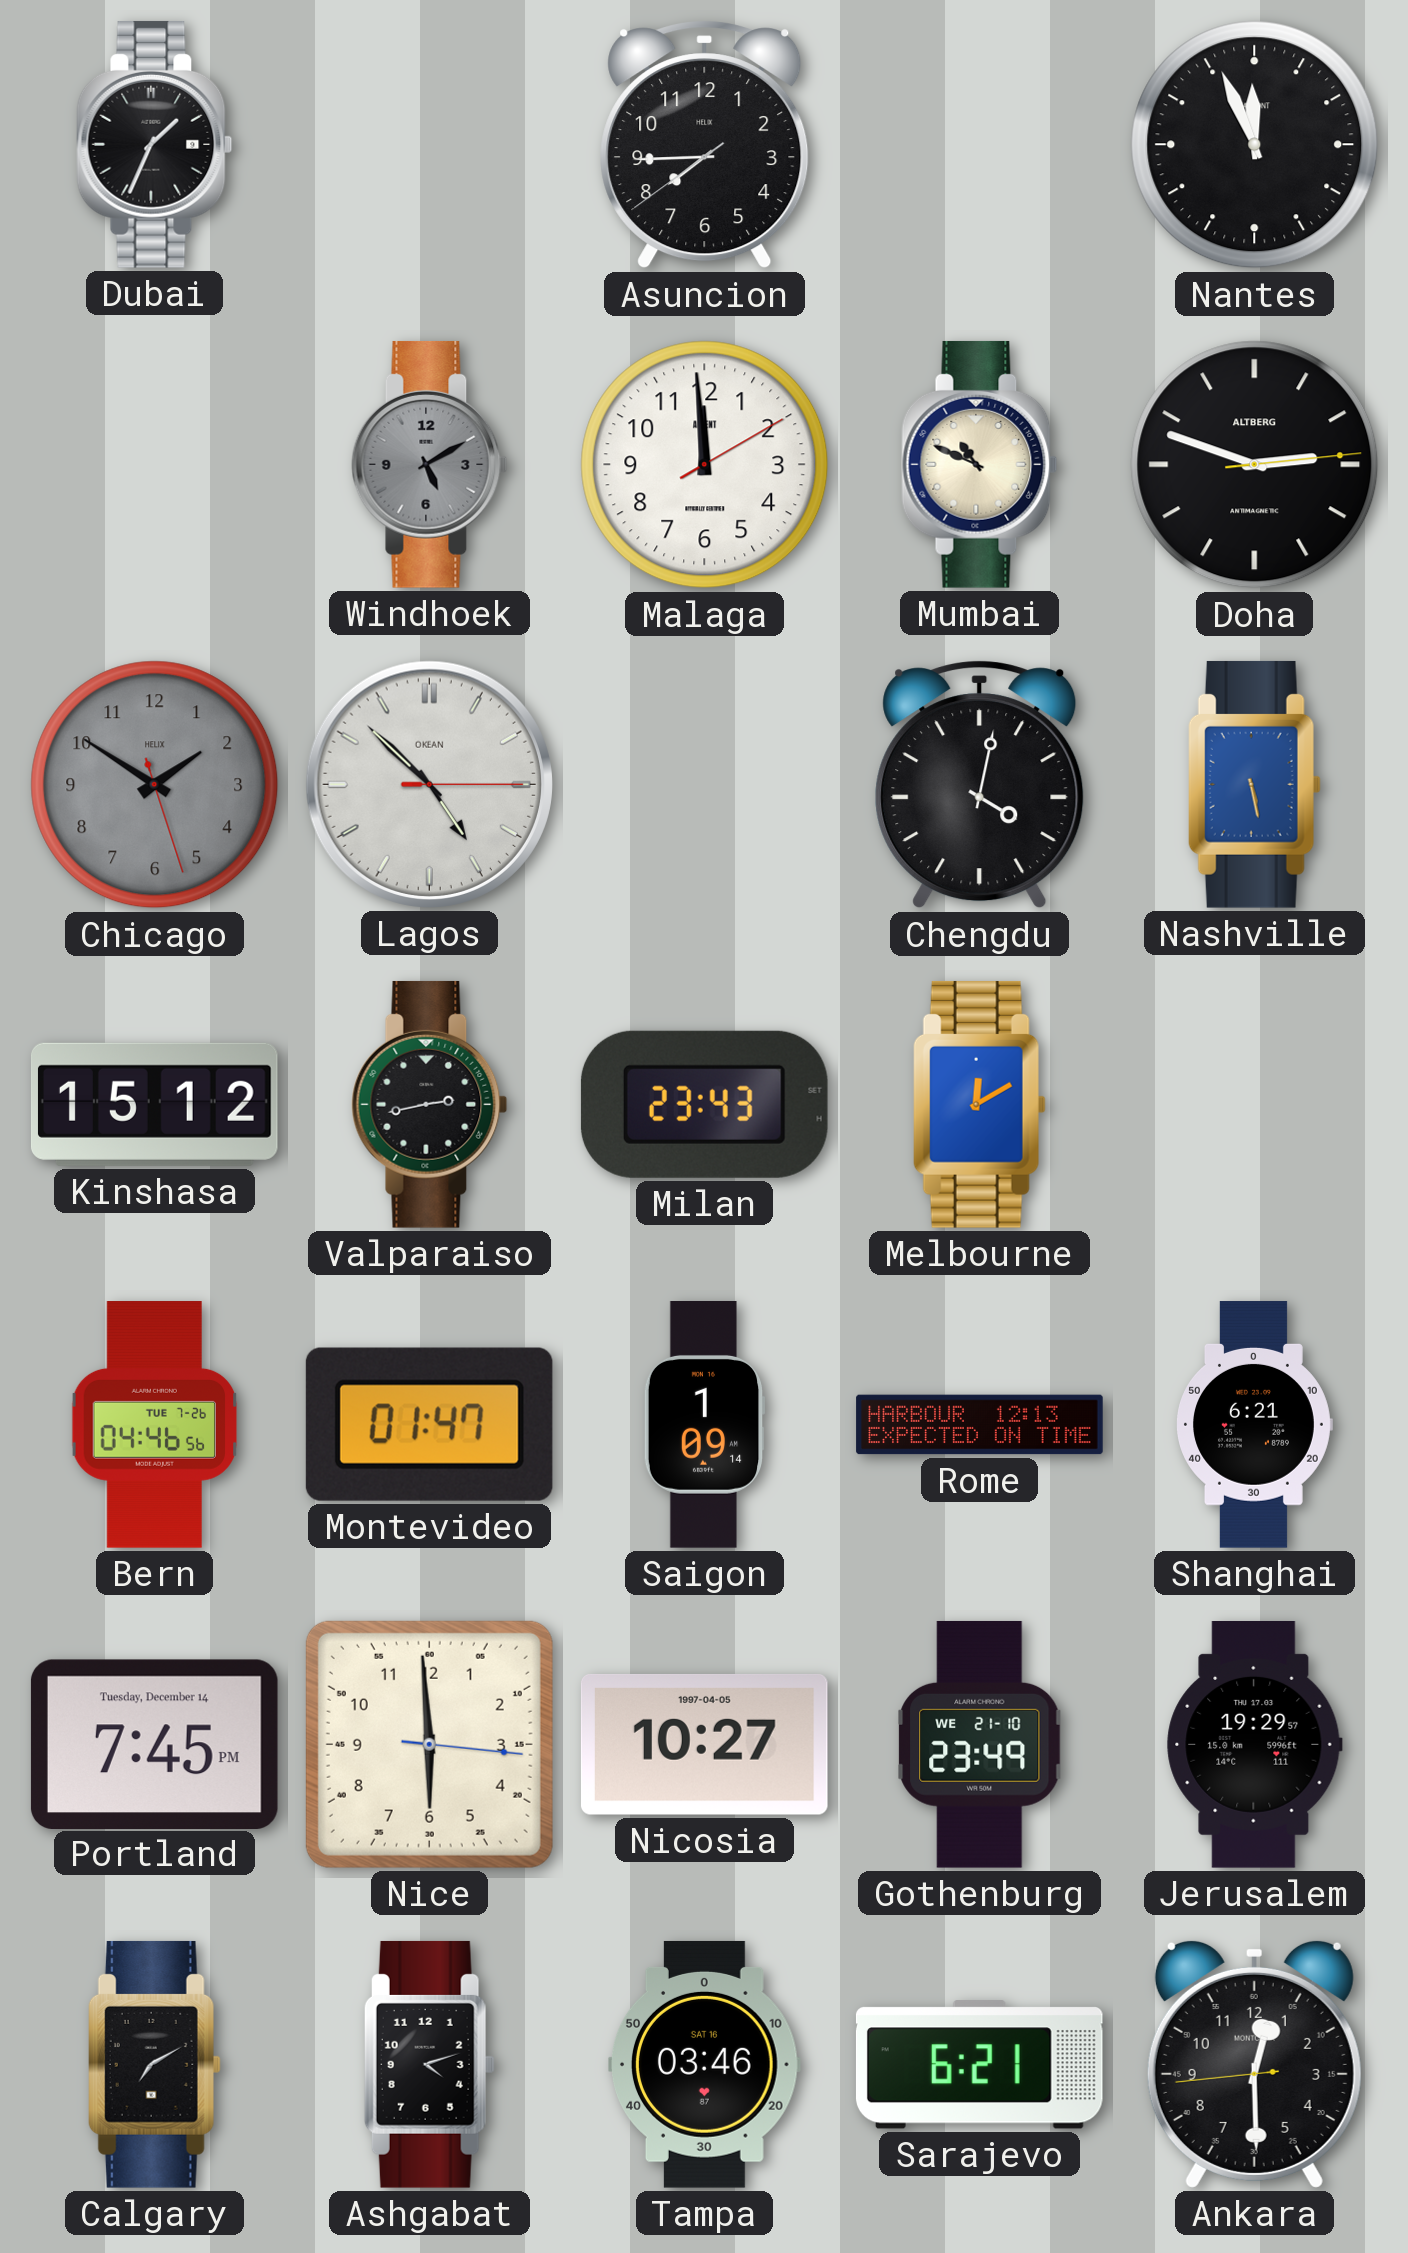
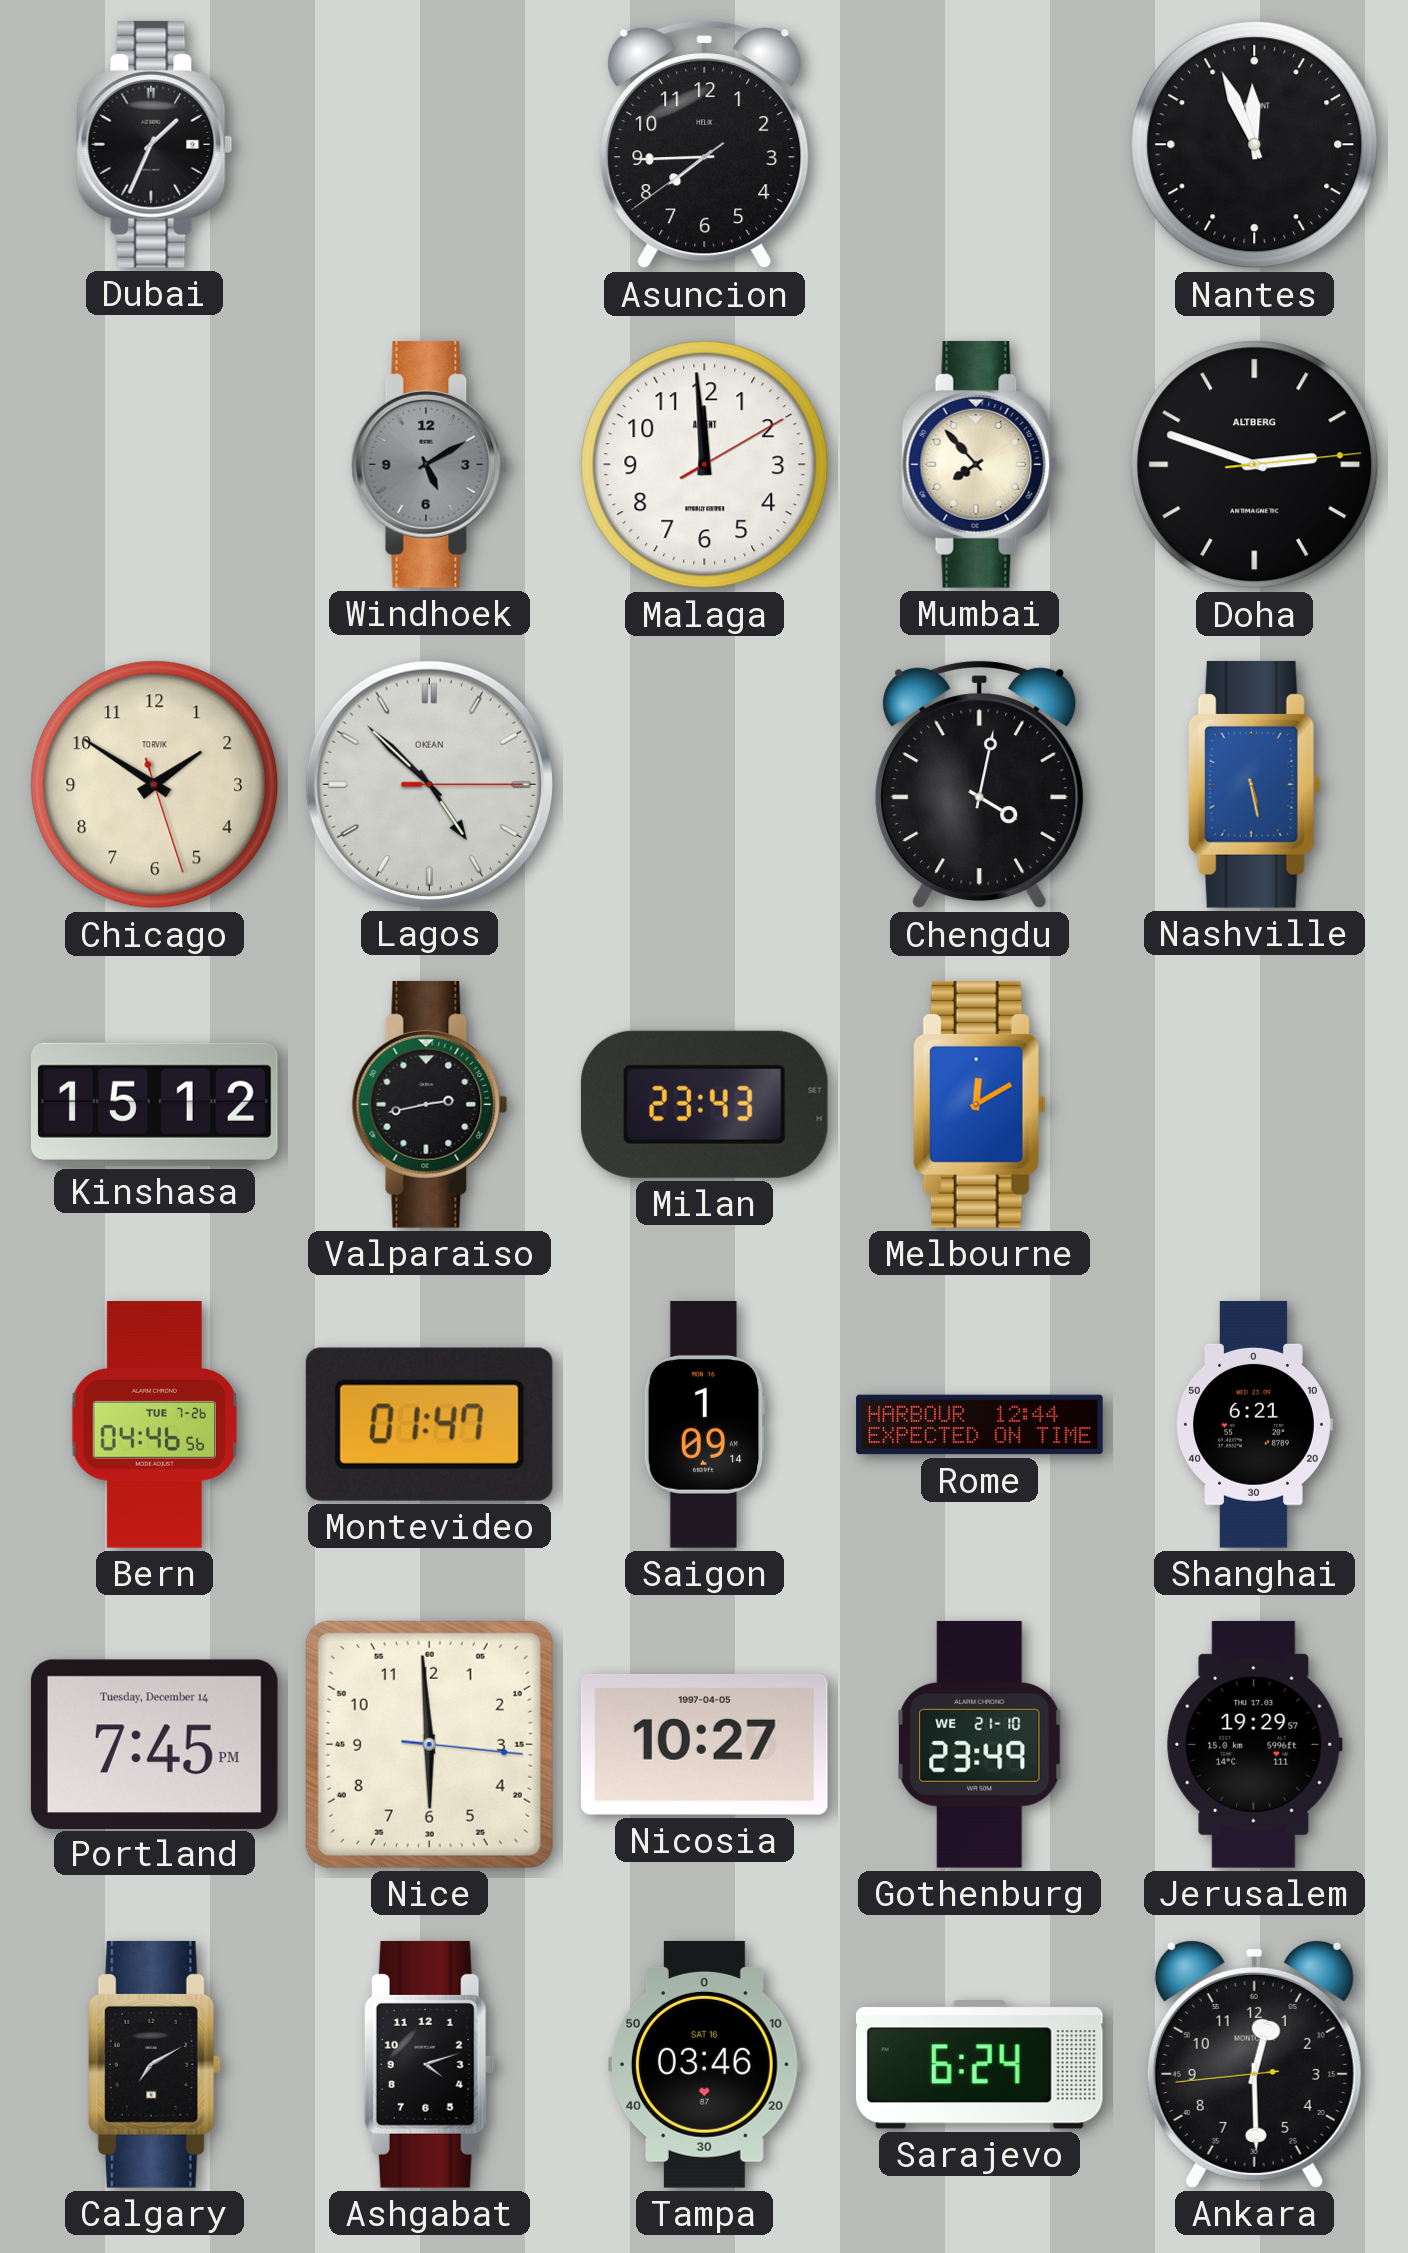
Mumbai: 10:49 -> 7:53
Chicago dial: grey -> cream
Chicago brand: HELIX -> TORVIK
Rome: 12:13 -> 12:44
Sarajevo: 6:21 -> 6:24
